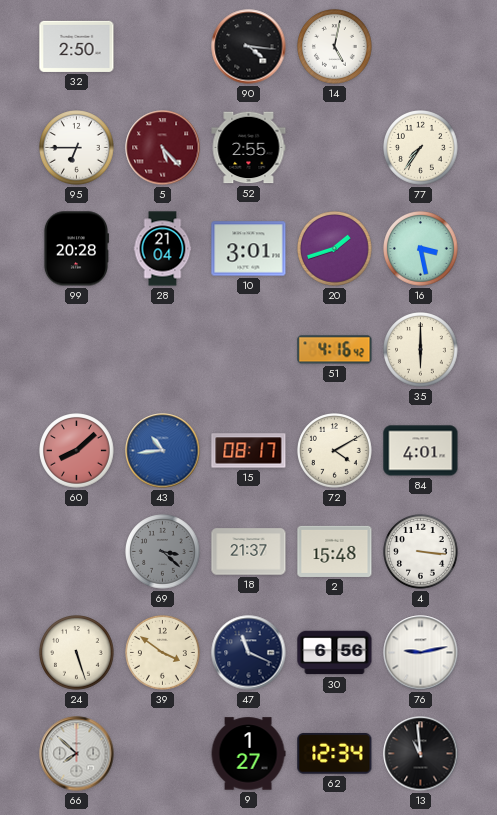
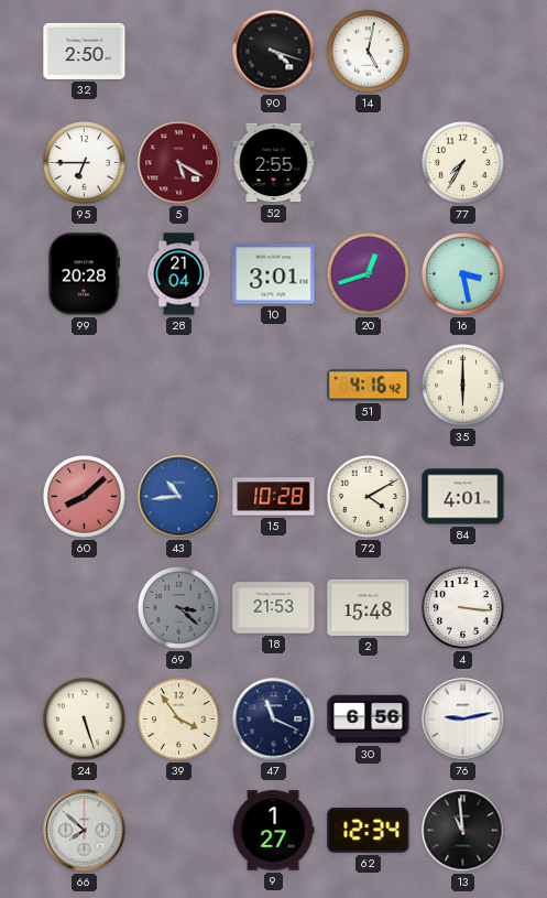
90: 4:16 -> 4:18
5: 5:23 -> 5:20
77: 7:36 -> 7:35
20: 1:42 -> 12:42
15: 08:17 -> 10:28
18: 21:37 -> 21:53
39: 3:51 -> 3:54
